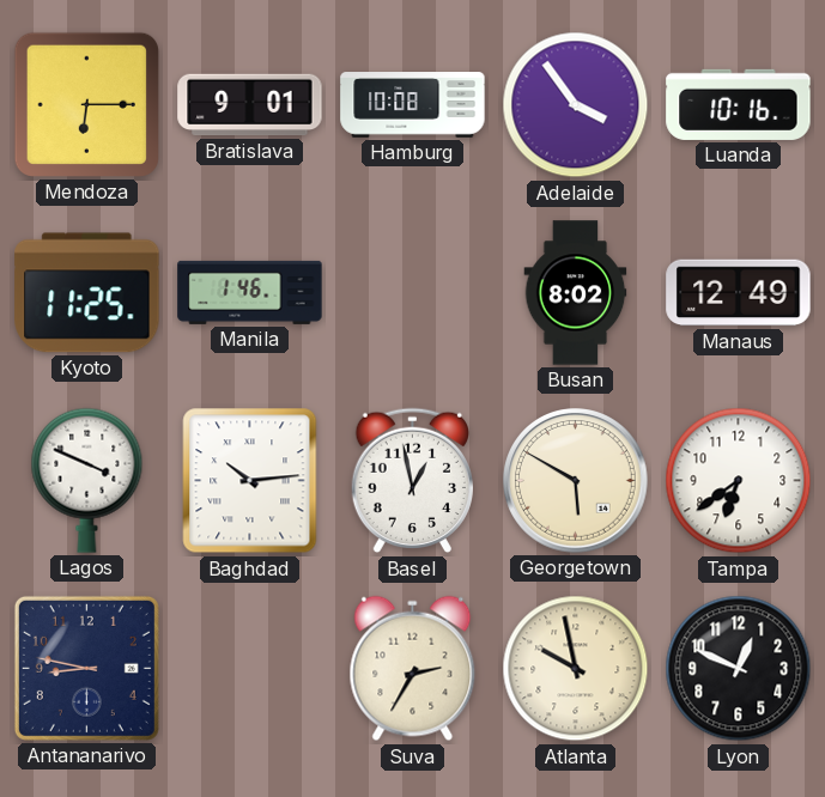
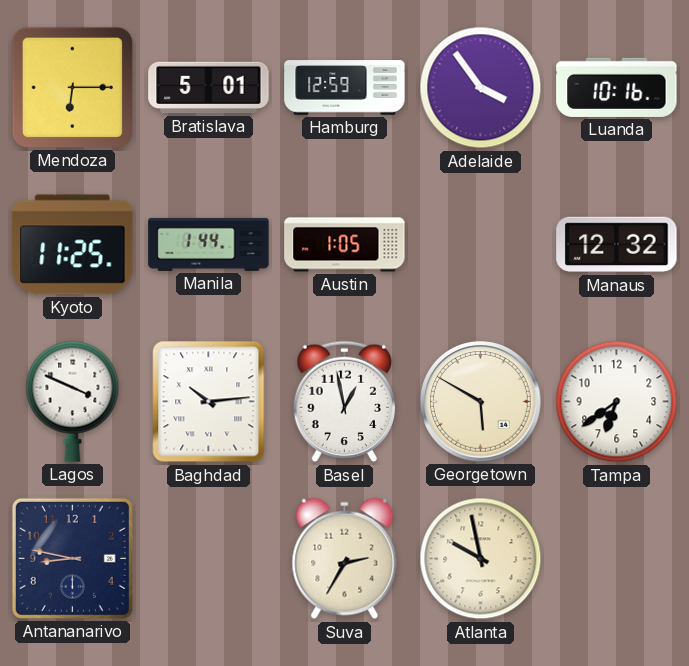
Bratislava: 9:01 -> 5:01
Hamburg: 10:08 -> 12:59
Manila: 1:46 -> 1:44
Austin: none -> 1:05
Busan: 8:02 -> none
Manaus: 12:49 -> 12:32
Lyon: 12:49 -> none
